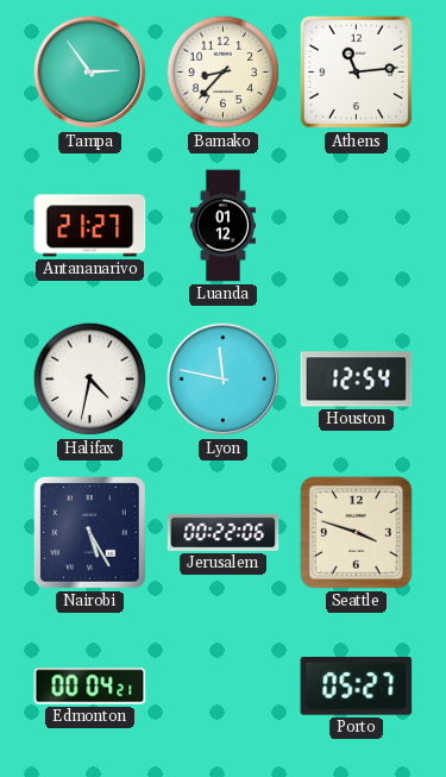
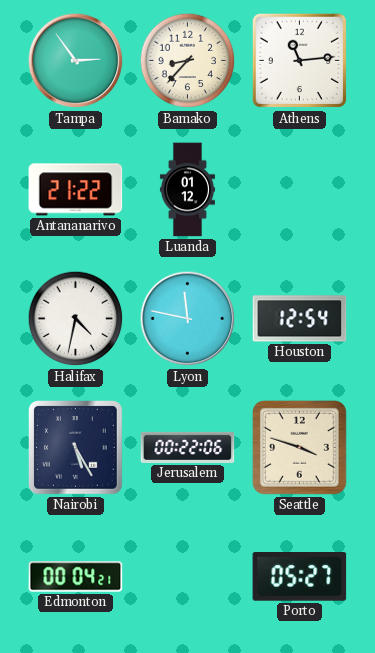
Antananarivo: 21:27 -> 21:22
